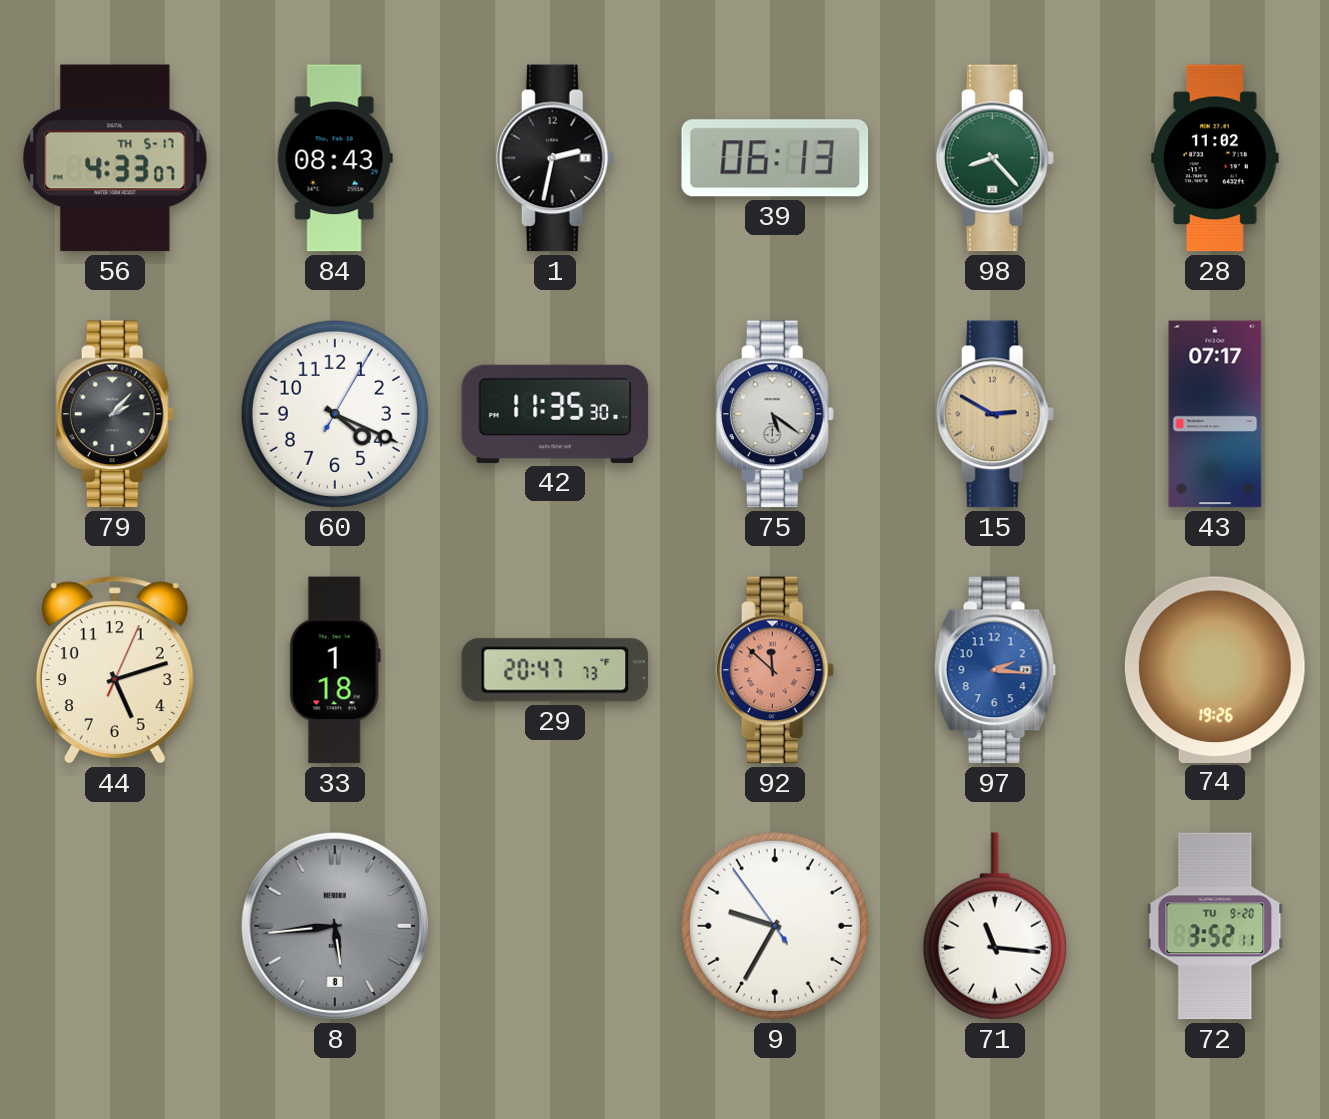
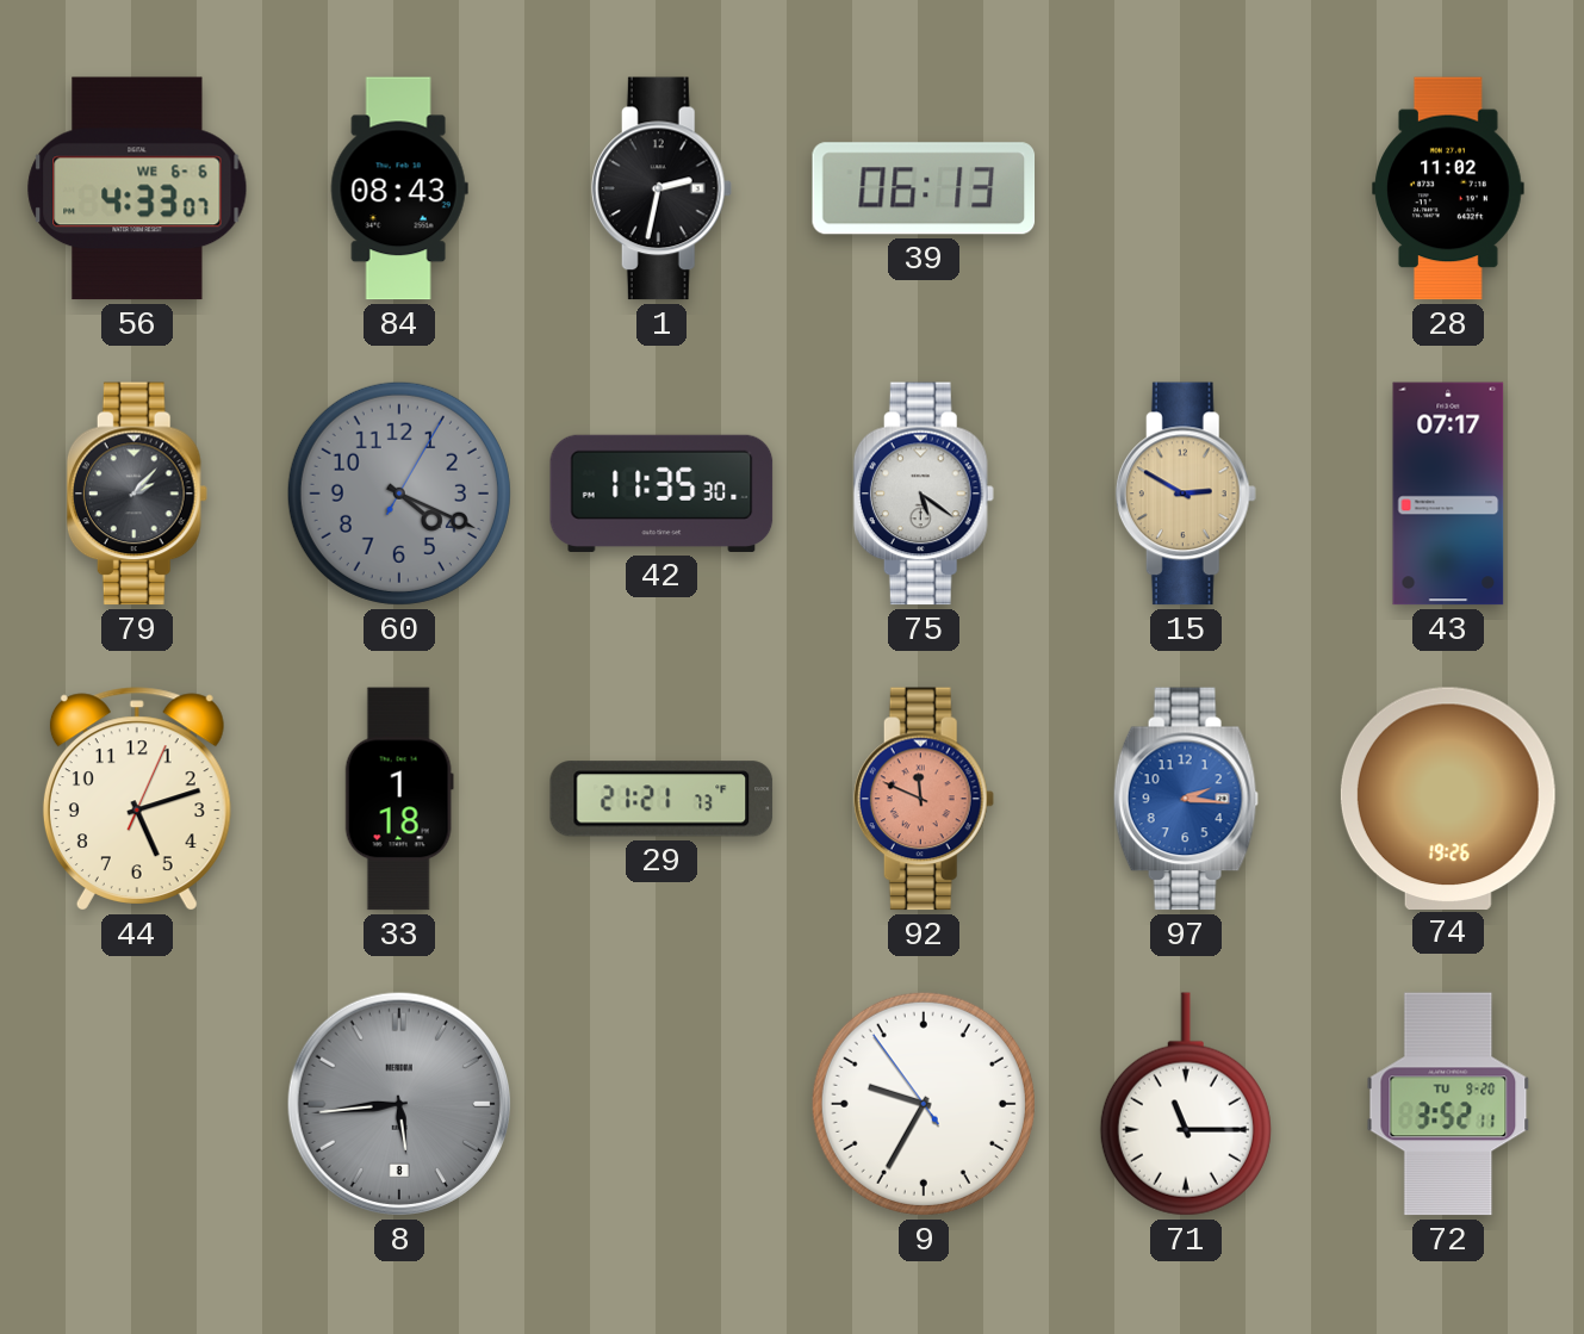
56 date: TH 5-17 -> WE 6-6
98: 8:23 -> none
60 dial: white -> grey
29: 20:47 -> 21:21
92: 11:52 -> 11:49
71: 11:16 -> 11:15
